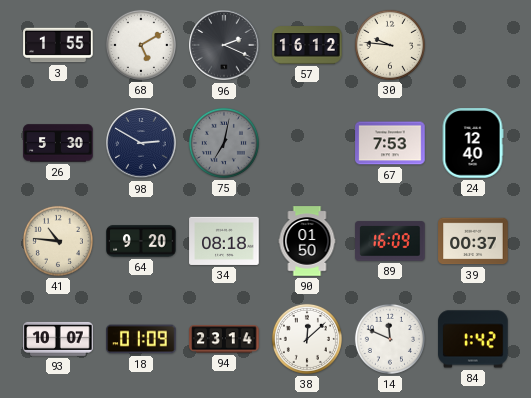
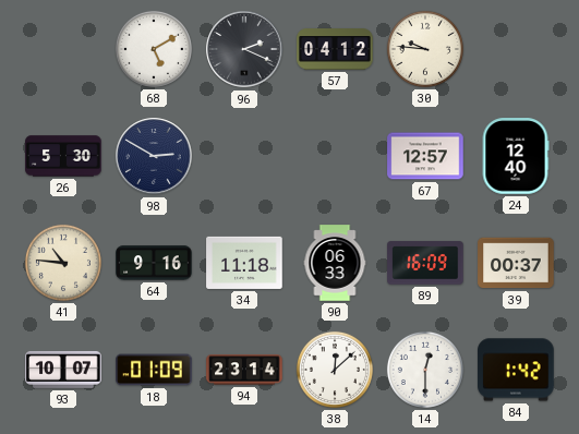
3: 1:55 -> none
57: 16:12 -> 04:12
75: 7:02 -> none
67: 7:53 -> 12:57
64: 9:20 -> 9:16
34: 08:18 -> 11:18
90: 01:50 -> 06:33
14: 11:49 -> 12:30
